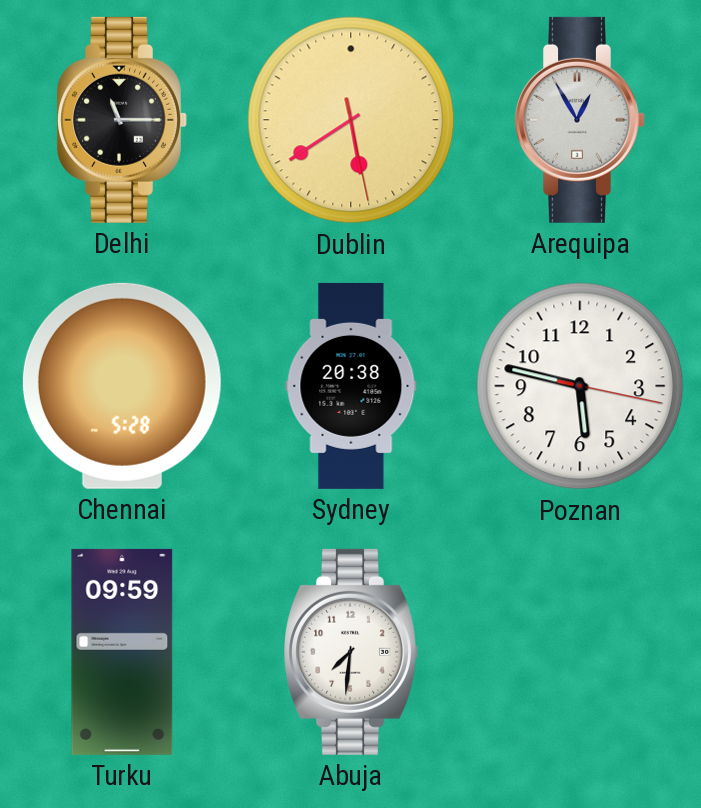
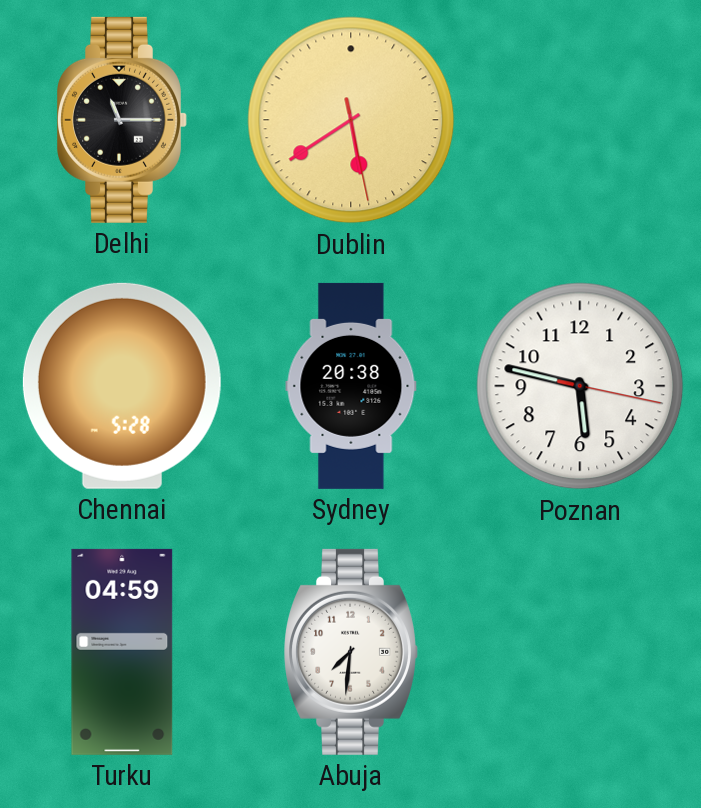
Arequipa: 12:55 -> none
Turku: 09:59 -> 04:59
